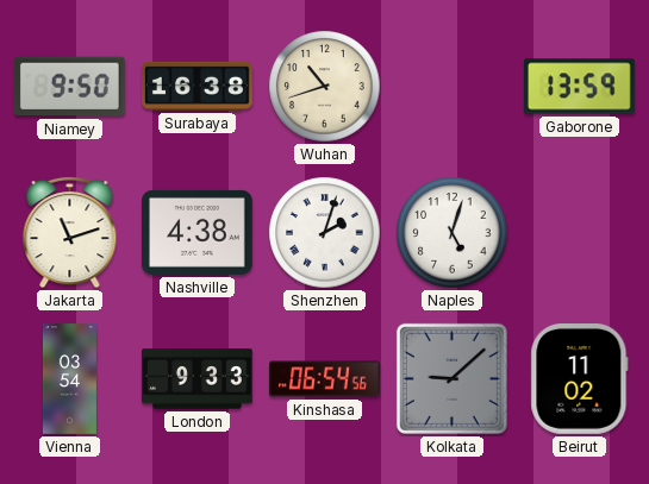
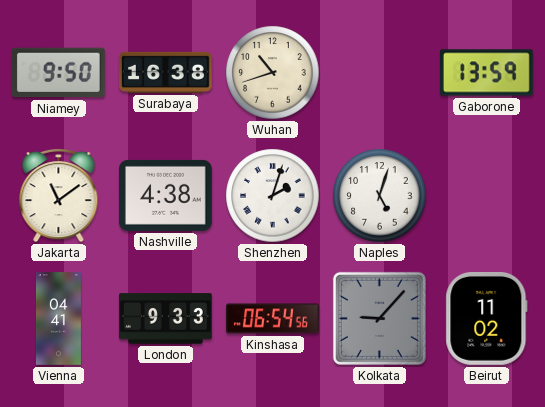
Jakarta: 11:12 -> 11:09
Vienna: 03:54 -> 04:41
Kolkata: 9:08 -> 9:07
